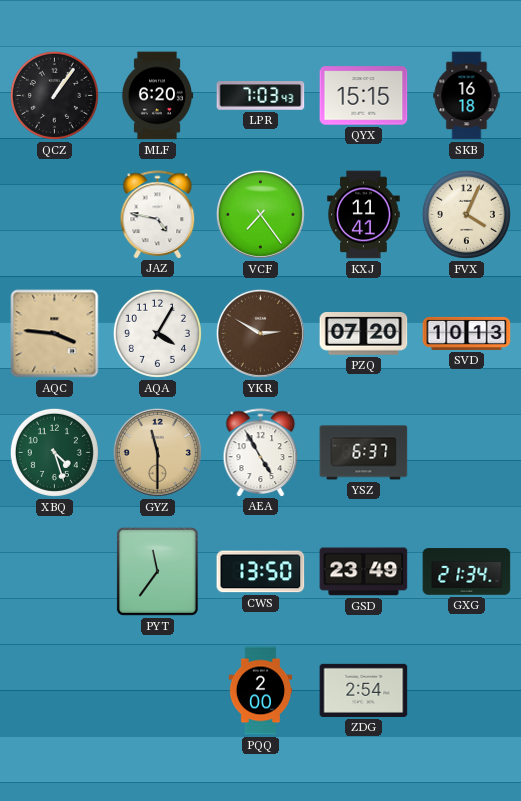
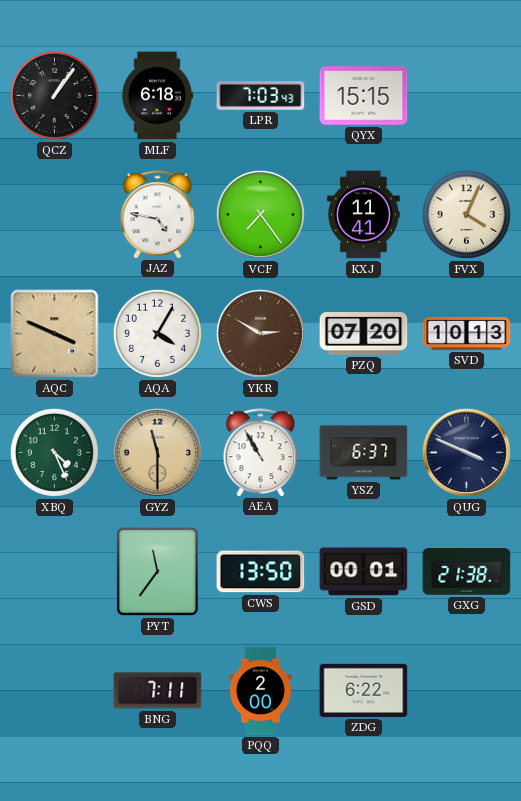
MLF: 6:20 -> 6:18
SKB: 16:18 -> none
AQC: 3:46 -> 3:49
XBQ: 4:27 -> 4:26
AEA: 4:55 -> 10:55
QUG: none -> 3:49
GSD: 23:49 -> 00:01
GXG: 21:34 -> 21:38
BNG: none -> 7:11
ZDG: 2:54 -> 6:22
